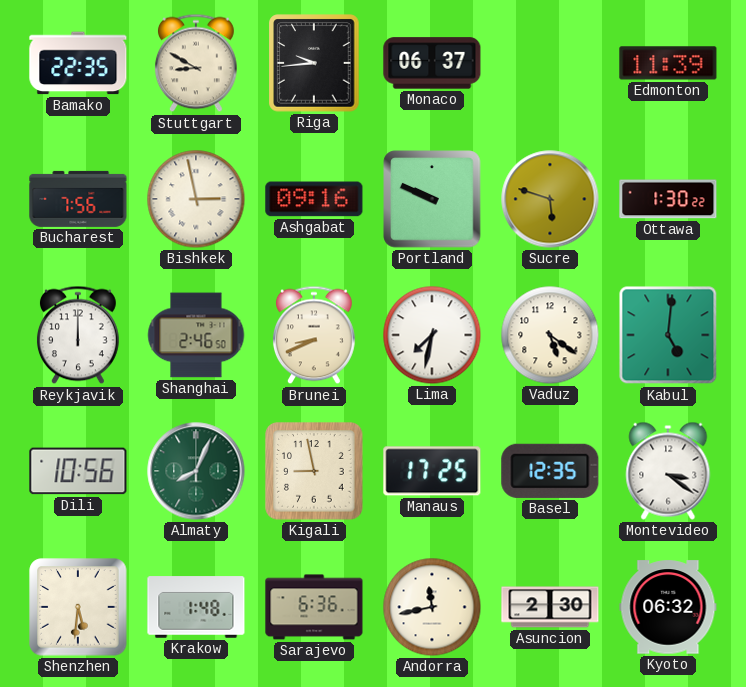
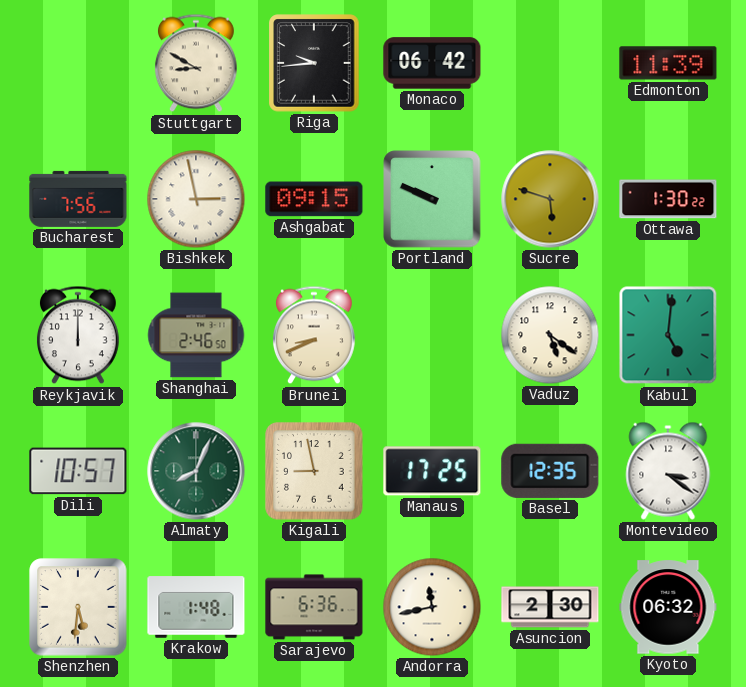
Bamako: 22:35 -> none
Monaco: 06:37 -> 06:42
Ashgabat: 09:16 -> 09:15
Lima: 7:32 -> none
Dili: 10:56 -> 10:57
